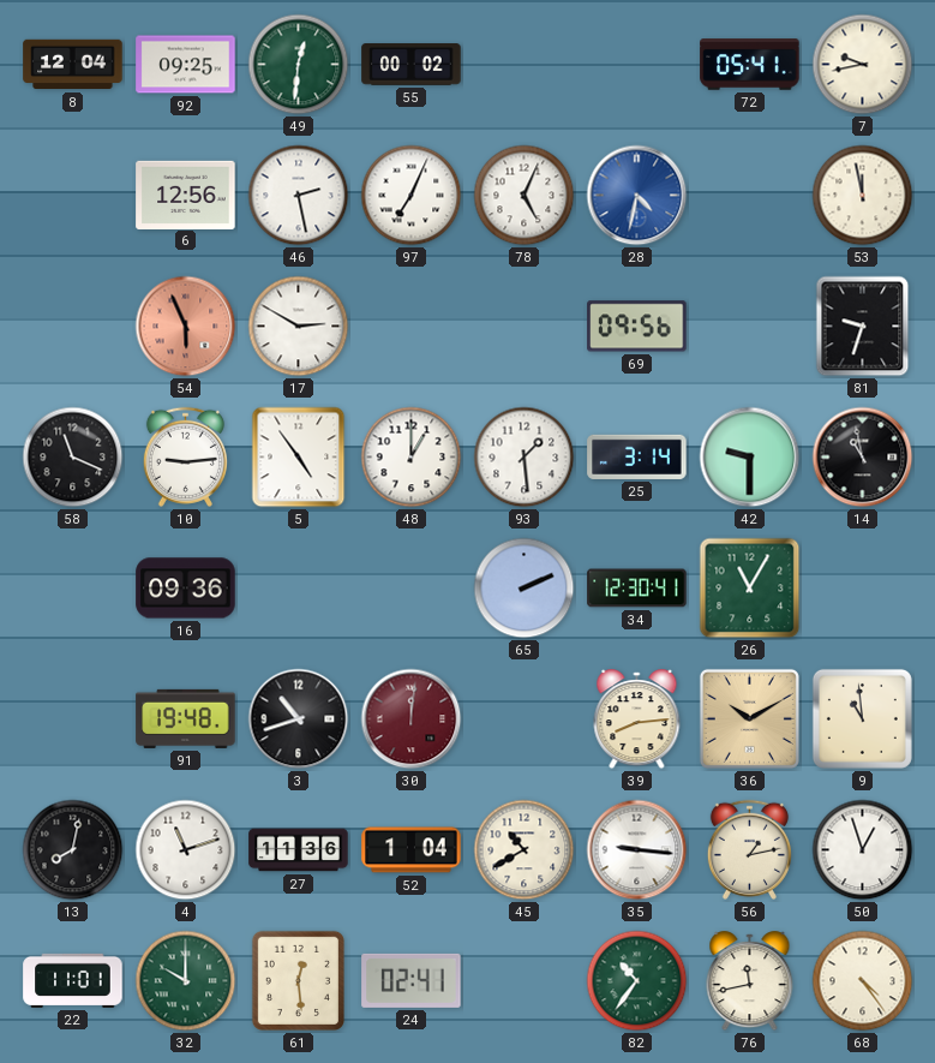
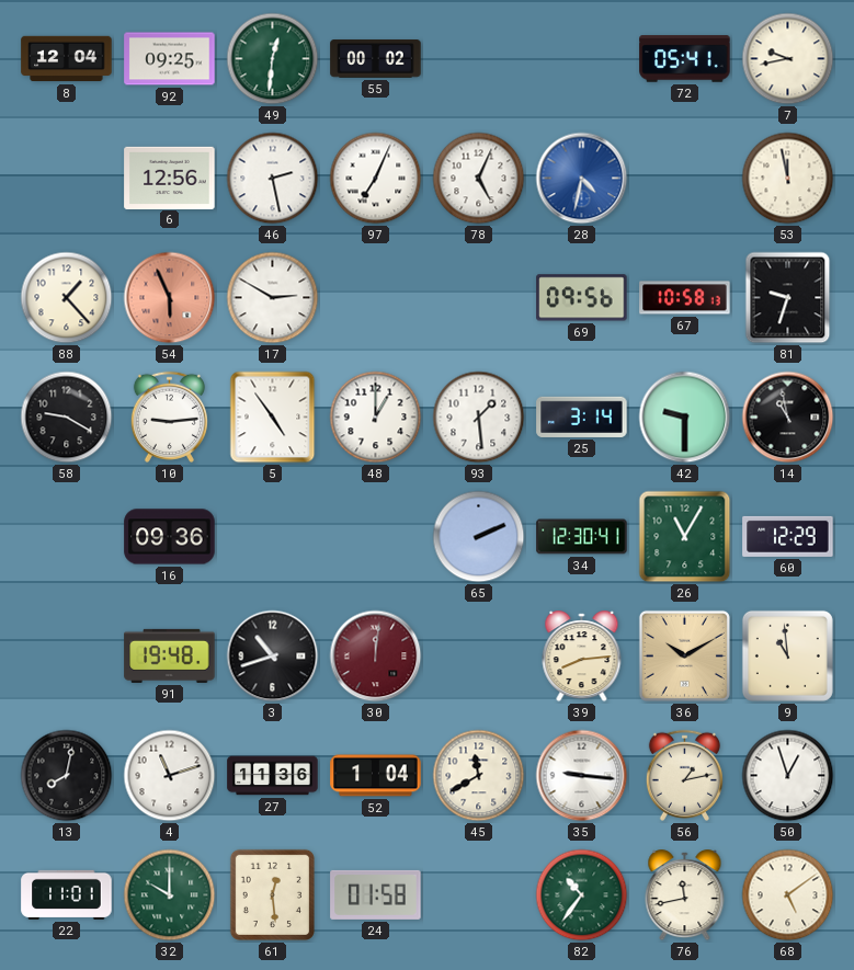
88: none -> 1:23
67: none -> 10:58
58: 11:19 -> 9:20
60: none -> 12:29
45: 10:40 -> 11:40
24: 02:41 -> 01:58
68: 4:24 -> 5:09
